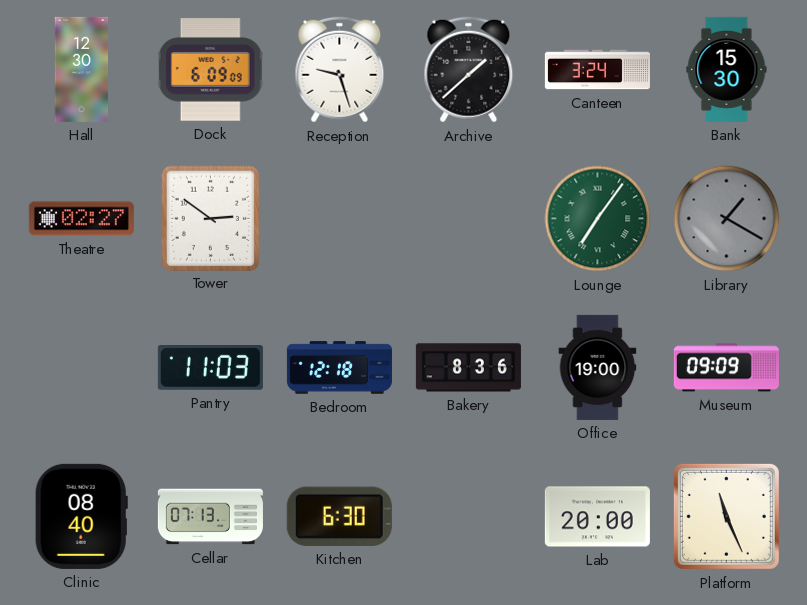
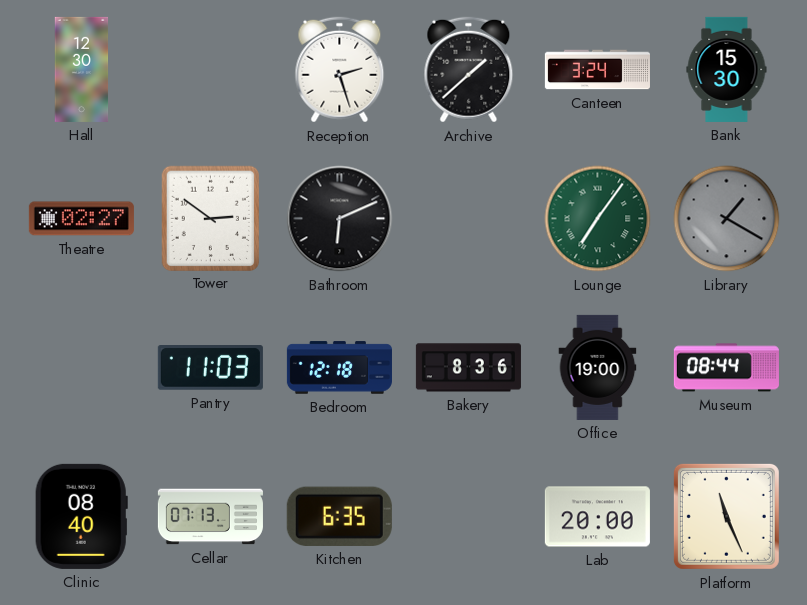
Dock: 6:09 -> none
Reception: 9:27 -> 2:27
Bathroom: none -> 6:11
Museum: 09:09 -> 08:44
Kitchen: 6:30 -> 6:35
